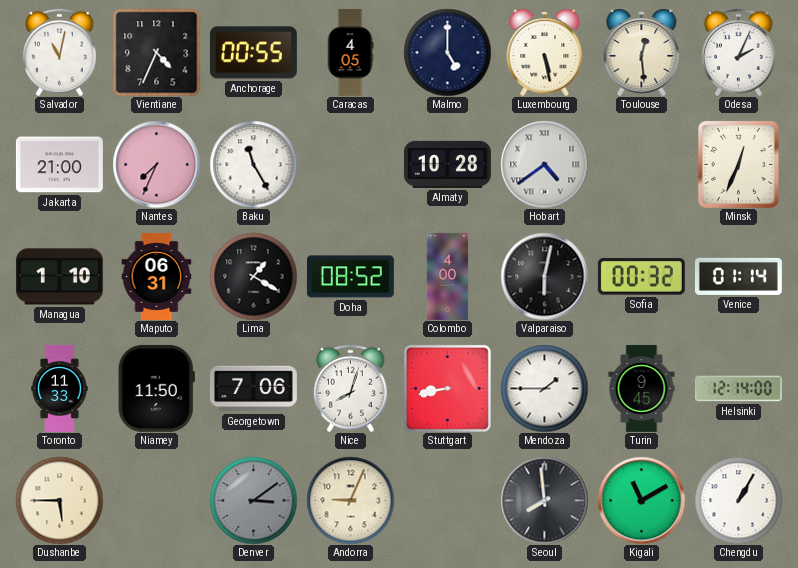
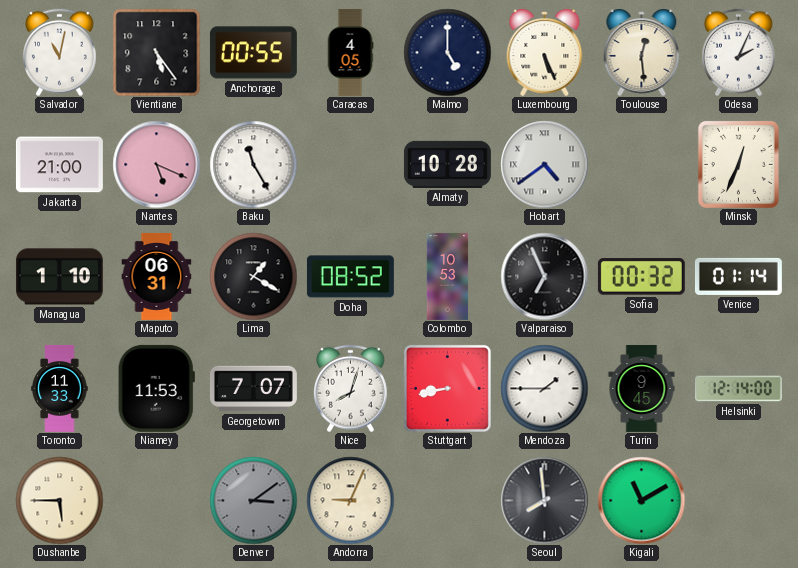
Vientiane: 4:34 -> 5:24
Luxembourg: 5:28 -> 5:26
Nantes: 7:34 -> 5:19
Colombo: 4:00 -> 10:53
Valparaiso: 6:02 -> 6:56
Niamey: 11:50 -> 11:53
Georgetown: 7:06 -> 7:07
Chengdu: 1:05 -> none
